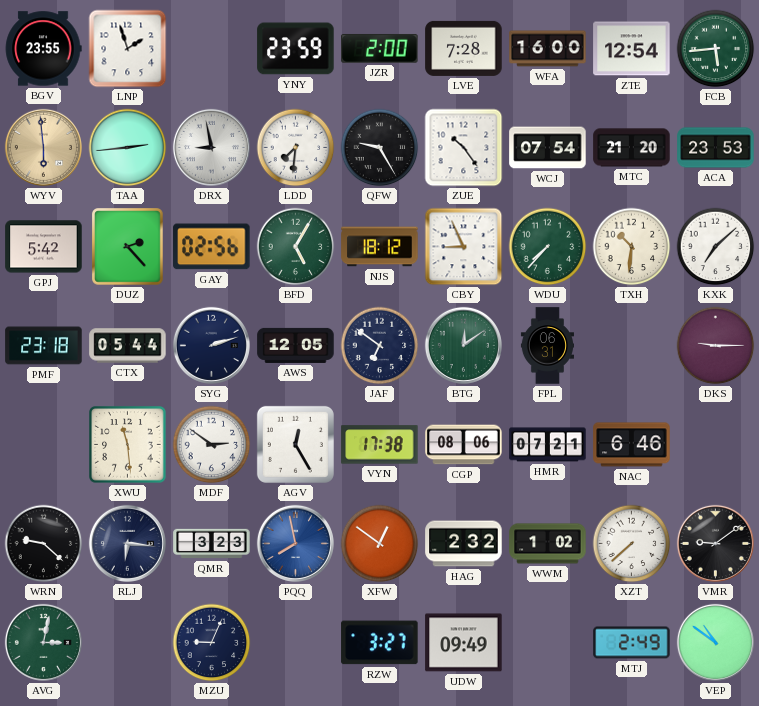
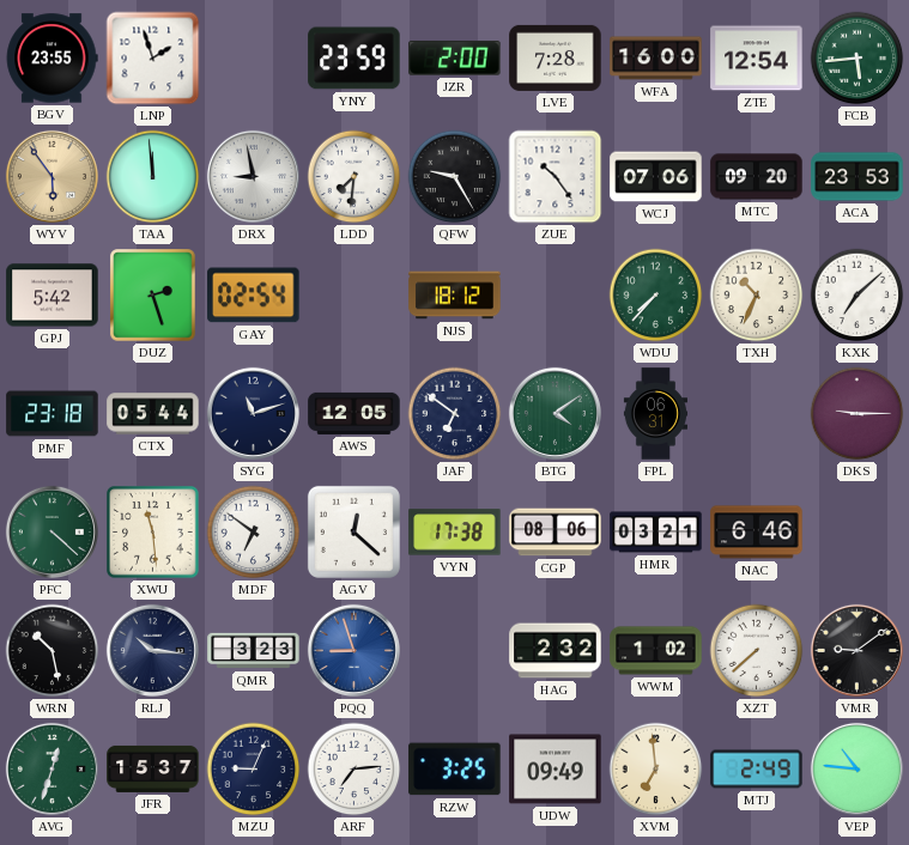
WYV: 5:59 -> 5:54
TAA: 2:44 -> 11:59
WCJ: 07:54 -> 07:06
MTC: 21:20 -> 09:20
DUZ: 2:23 -> 2:27
GAY: 02:56 -> 02:54
BFD: 5:05 -> none
CBY: 8:56 -> none
TXH: 10:31 -> 10:34
SYG: 2:12 -> 11:12
BTG: 12:09 -> 4:09
PFC: none -> 4:22
MDF: 2:51 -> 6:51
AGV: 12:25 -> 12:22
HMR: 07:21 -> 03:21
WRN: 9:22 -> 10:28
RLJ: 6:16 -> 10:16
PQQ: 7:58 -> 8:57
XFW: 12:51 -> none
AVG: 3:02 -> 12:33
JFR: none -> 15:37
ARF: none -> 7:14
RZW: 3:27 -> 3:25
XVM: none -> 6:59
VEP: 10:51 -> 10:46
